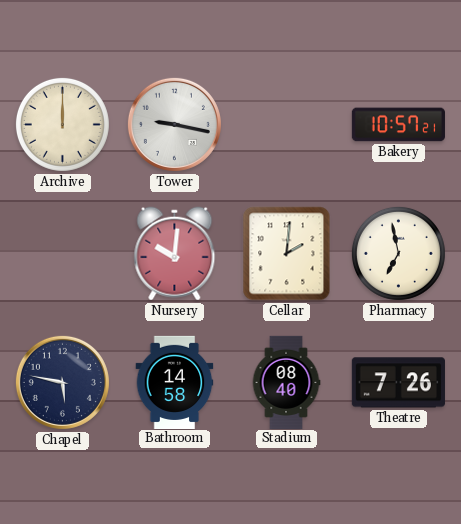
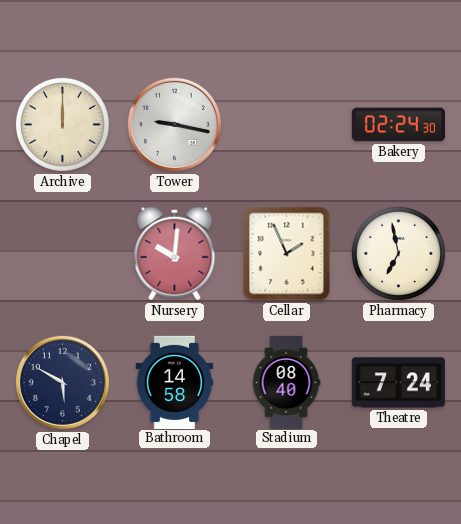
Bakery: 10:57 -> 02:24
Cellar: 2:01 -> 1:56
Chapel: 5:47 -> 5:50
Theatre: 7:26 -> 7:24
